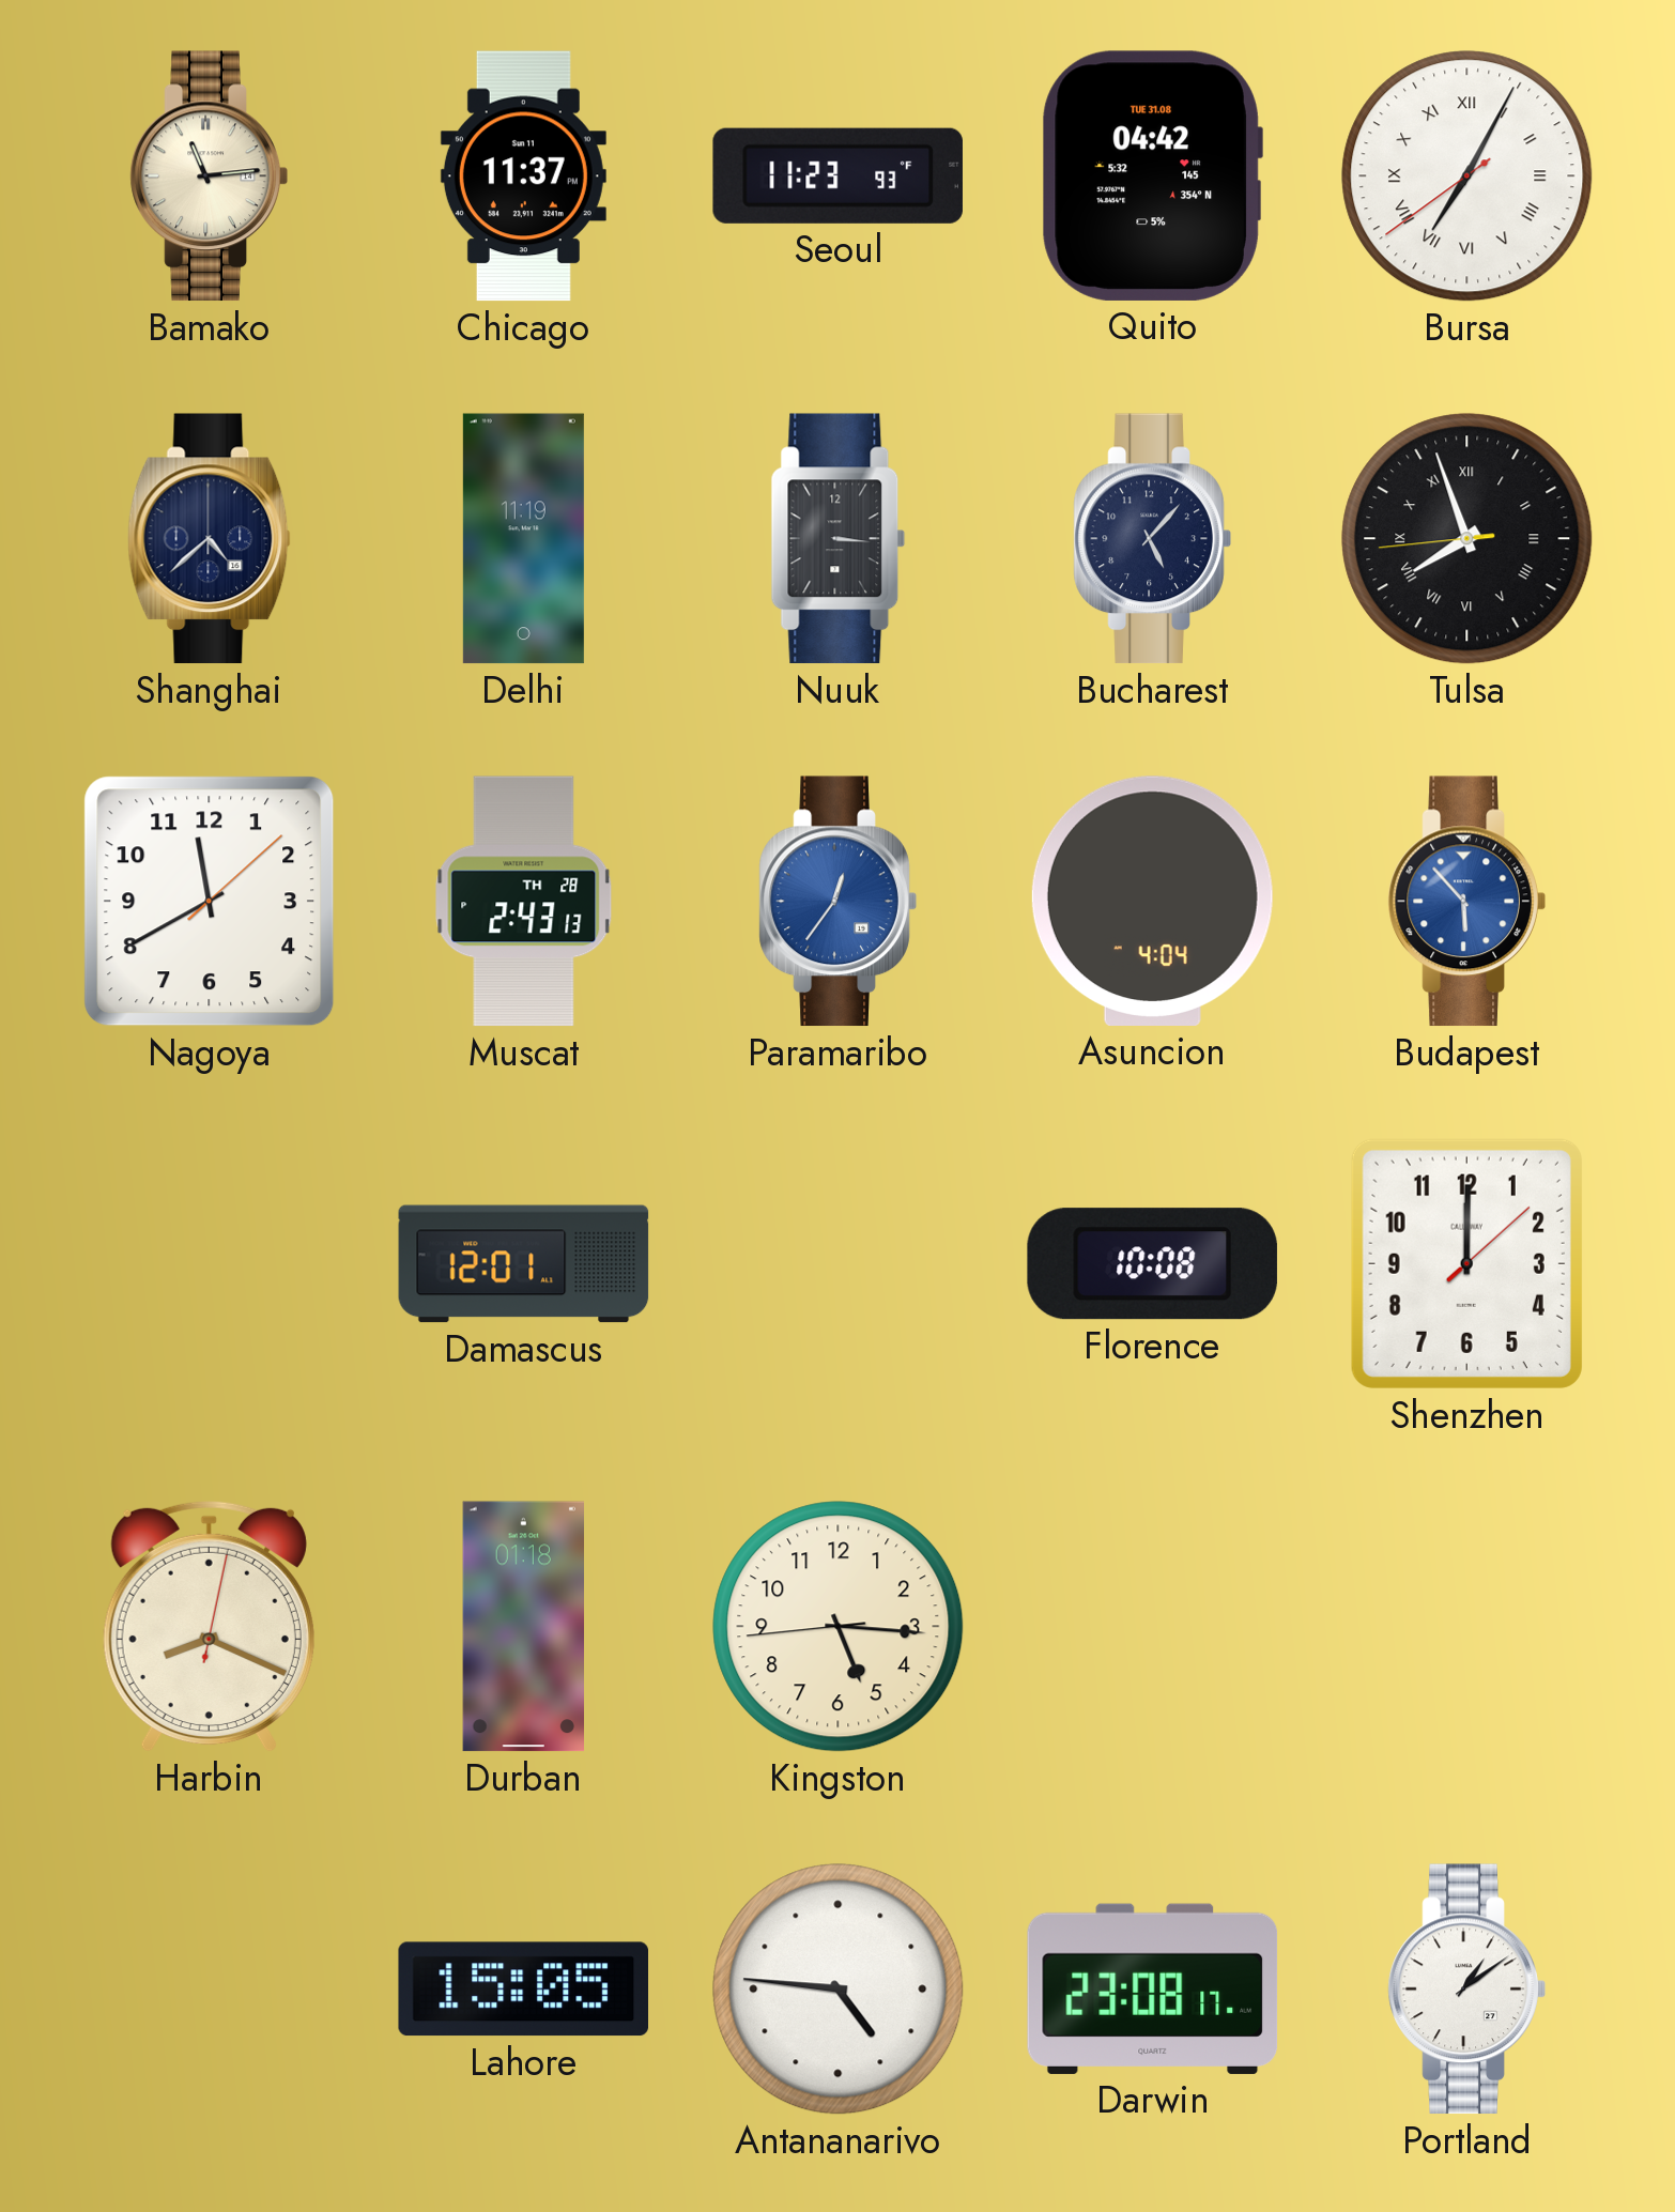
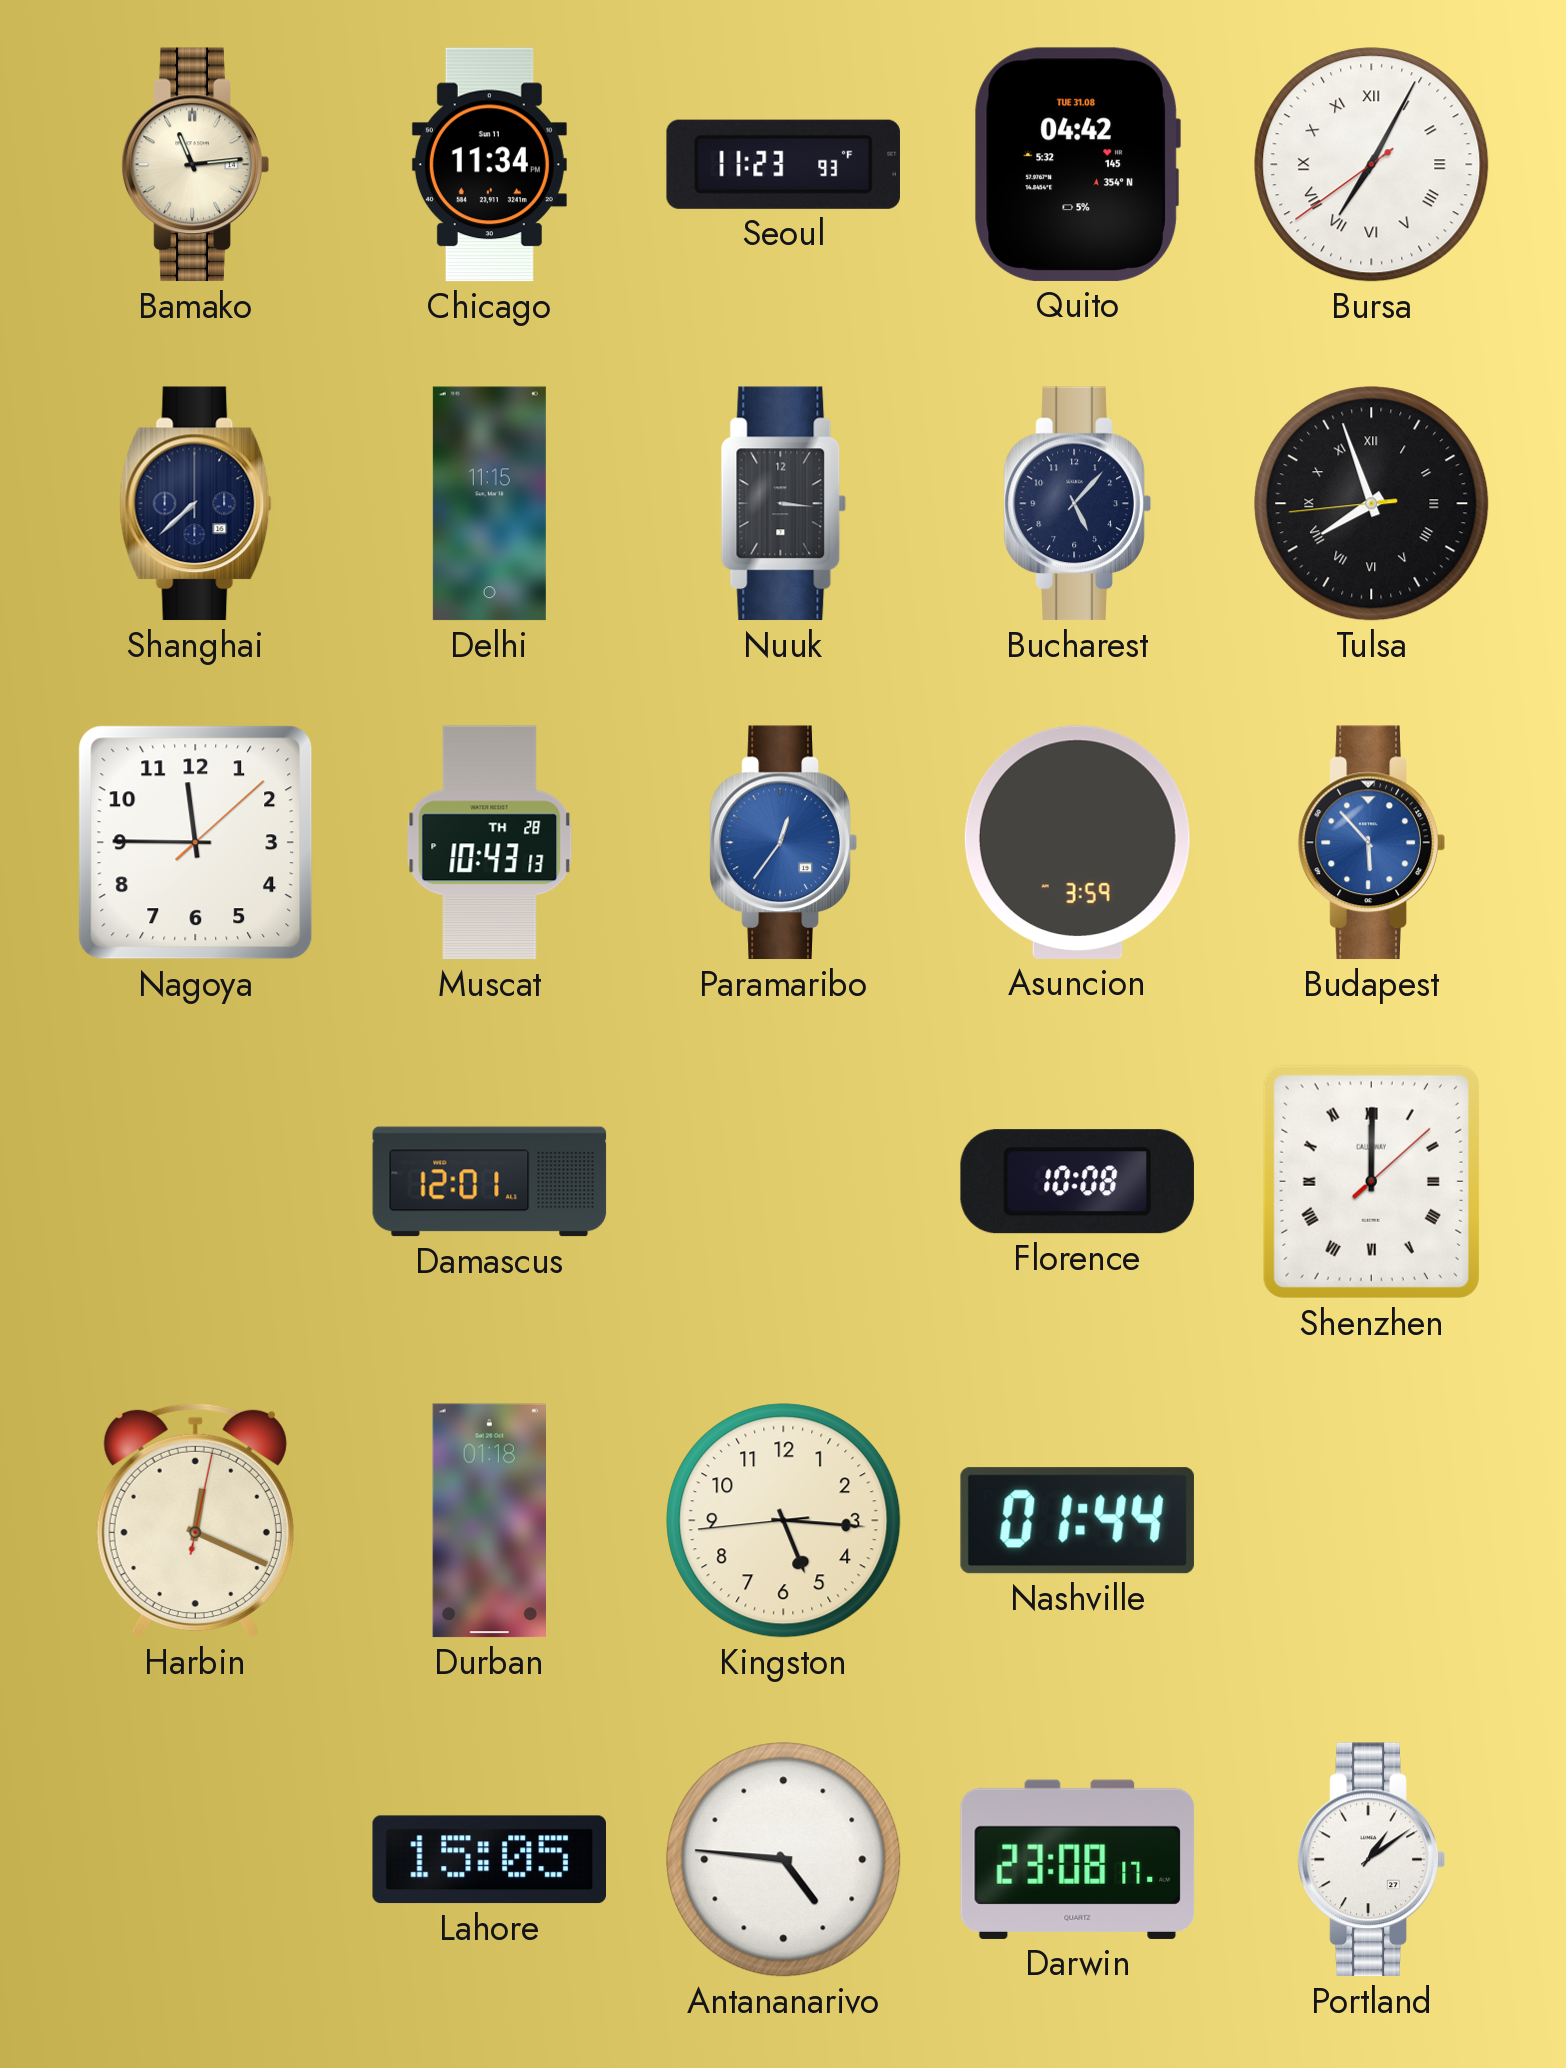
Chicago: 11:37 -> 11:34
Shanghai: 4:38 -> 7:38
Delhi: 11:19 -> 11:15
Nagoya: 11:40 -> 11:45
Muscat: 2:43 -> 10:43
Asuncion: 4:04 -> 3:59
Shenzhen numerals: Arabic -> Roman
Harbin: 8:19 -> 12:19
Nashville: none -> 01:44
